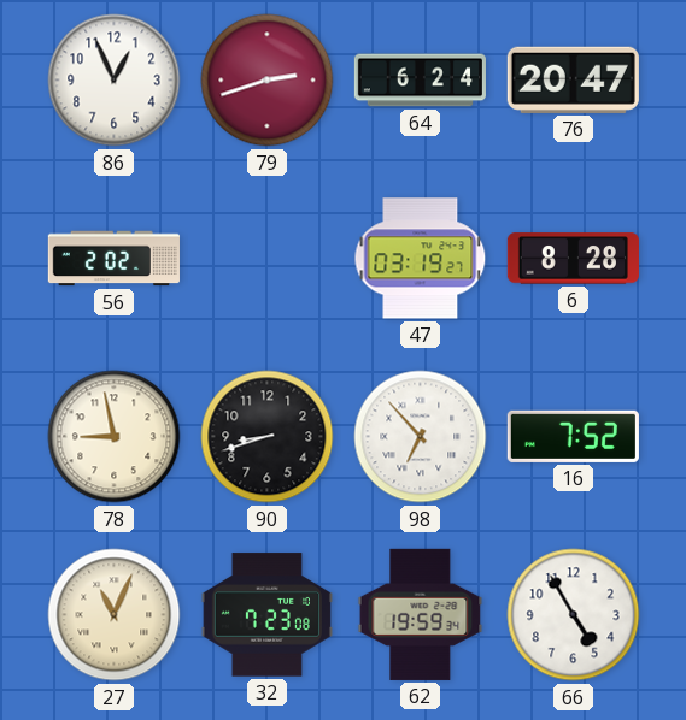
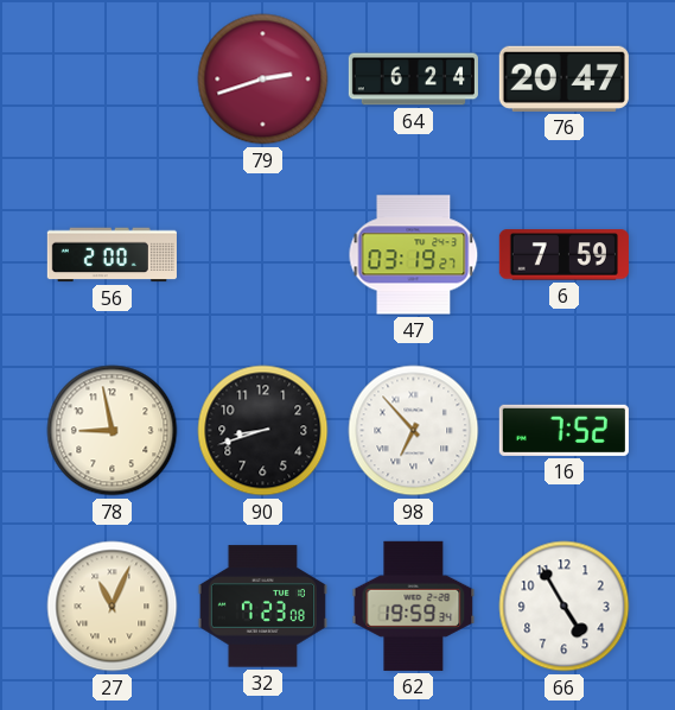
86: 12:56 -> none
56: 2:02 -> 2:00
6: 8:28 -> 7:59
